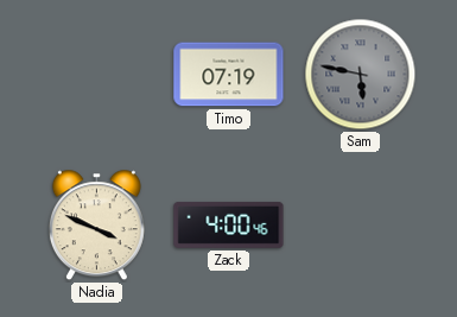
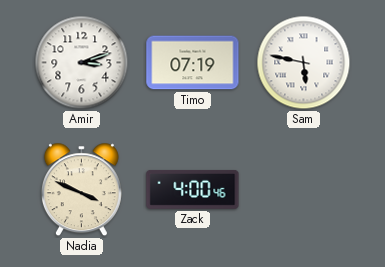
Amir: none -> 3:12
Sam dial: grey -> white
